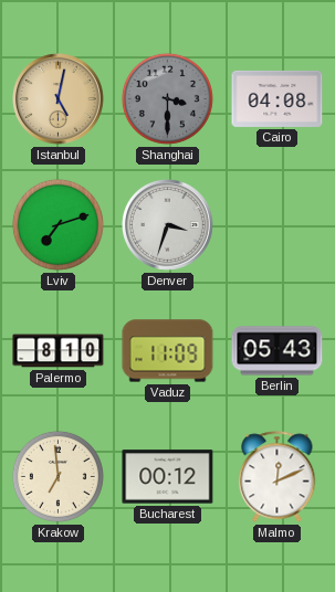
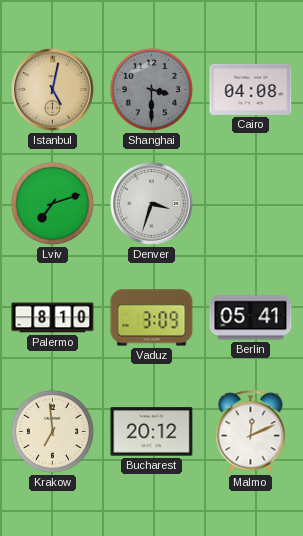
Vaduz: 11:09 -> 3:09
Berlin: 05:43 -> 05:41
Bucharest: 00:12 -> 20:12
